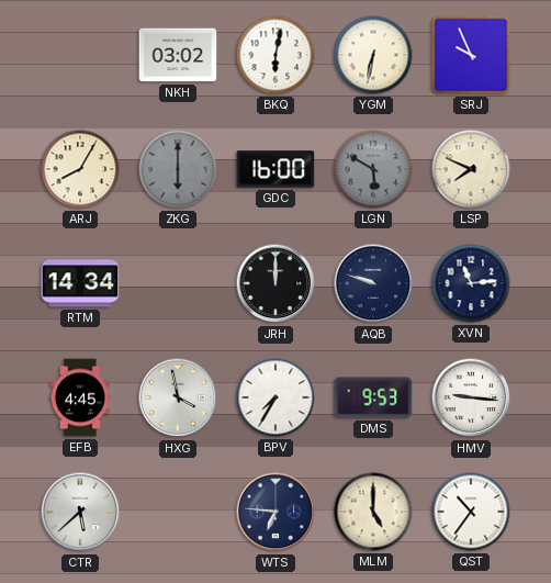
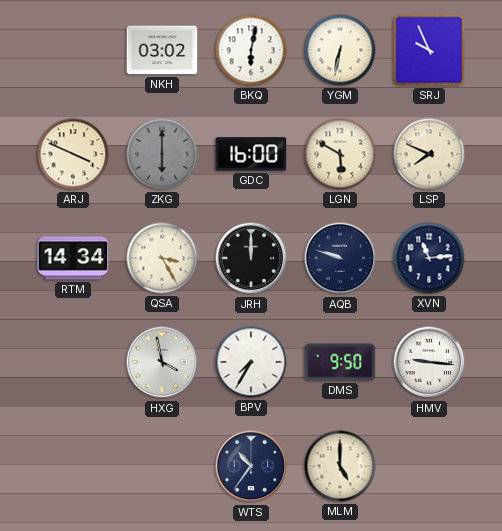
ARJ: 8:05 -> 3:49
LGN dial: grey -> cream
QSA: none -> 3:25
EFB: 4:45 -> none
DMS: 9:53 -> 9:50
CTR: 5:38 -> none
WTS: 6:46 -> 10:36
QST: 10:36 -> none
